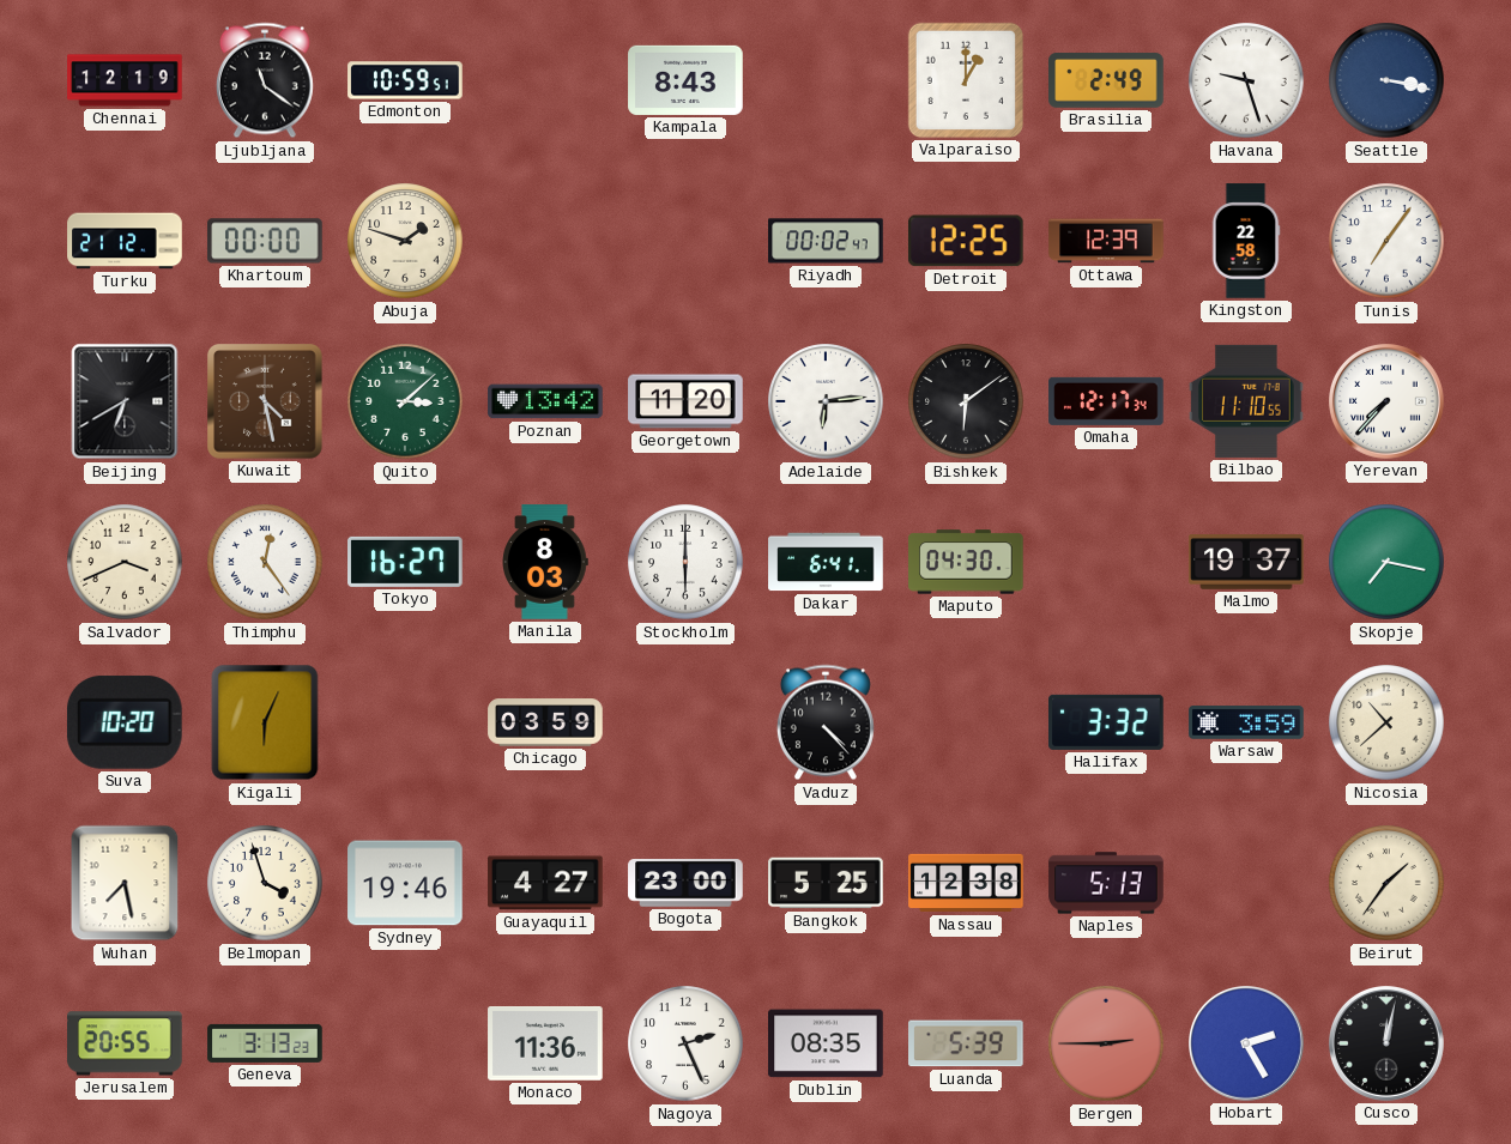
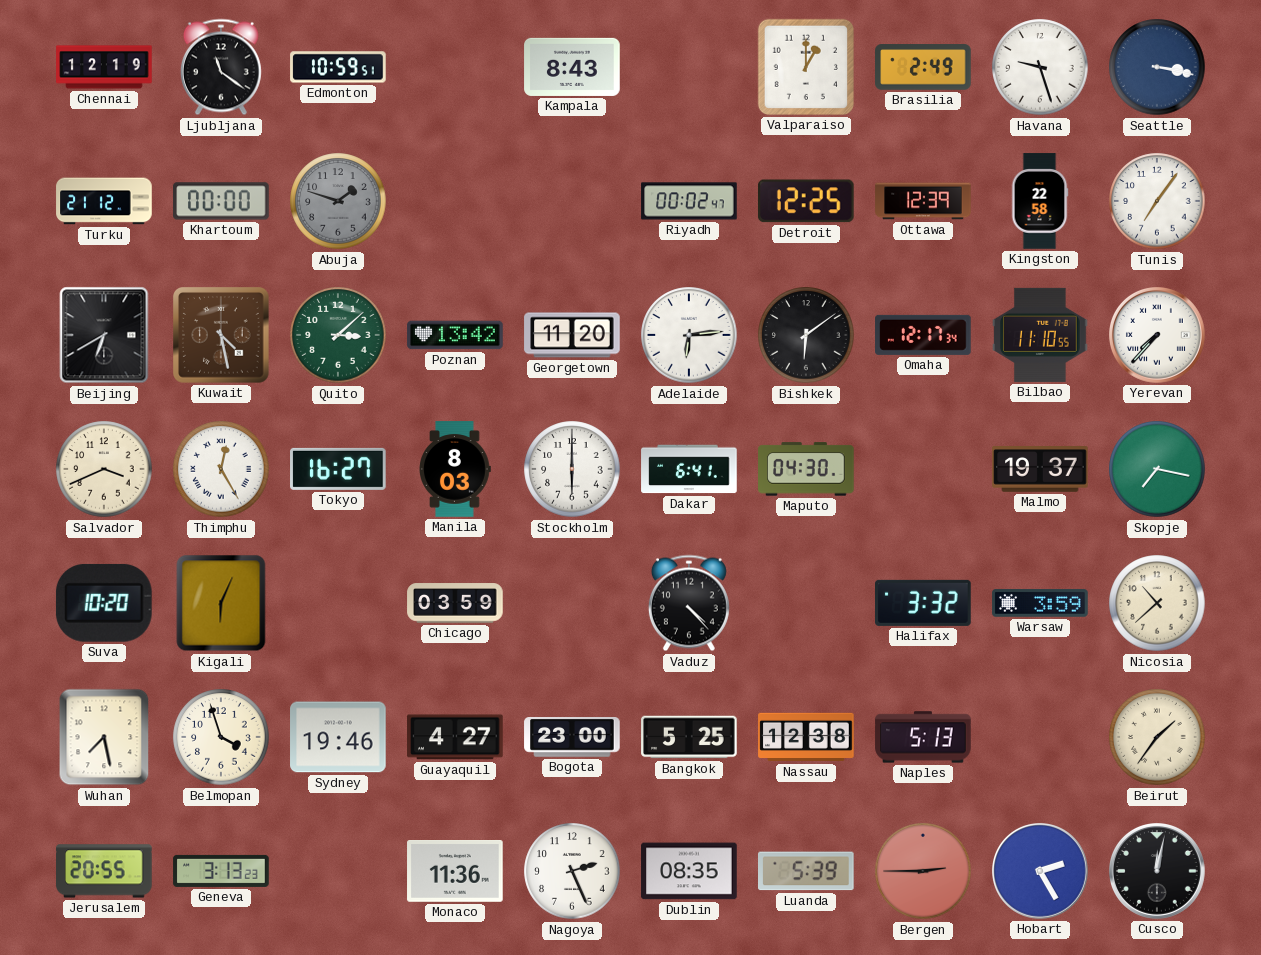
Abuja dial: cream -> grey
Thimphu: 12:24 -> 12:25
